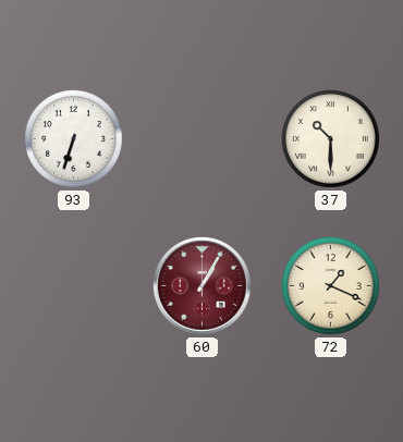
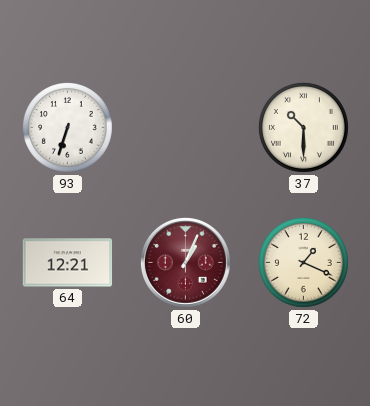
64: none -> 12:21
60: 1:05 -> 1:04
